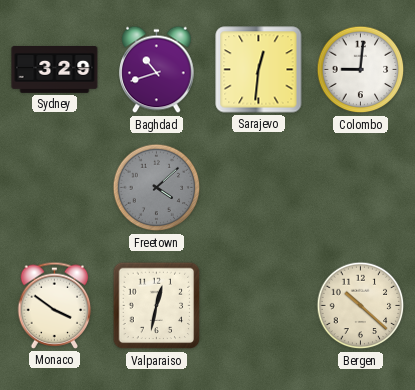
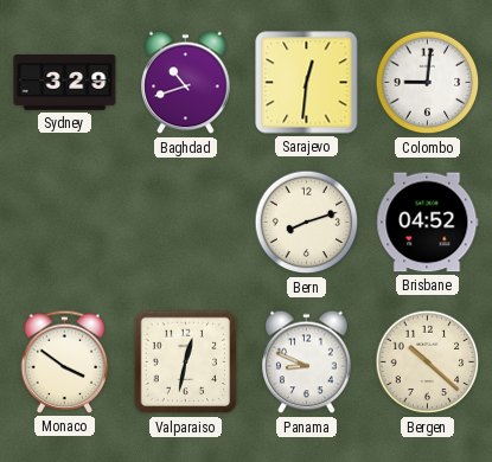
Freetown: 4:08 -> none
Bern: none -> 8:12
Brisbane: none -> 04:52
Panama: none -> 8:49
